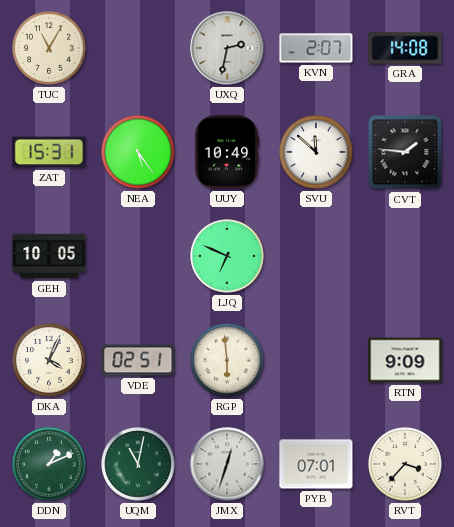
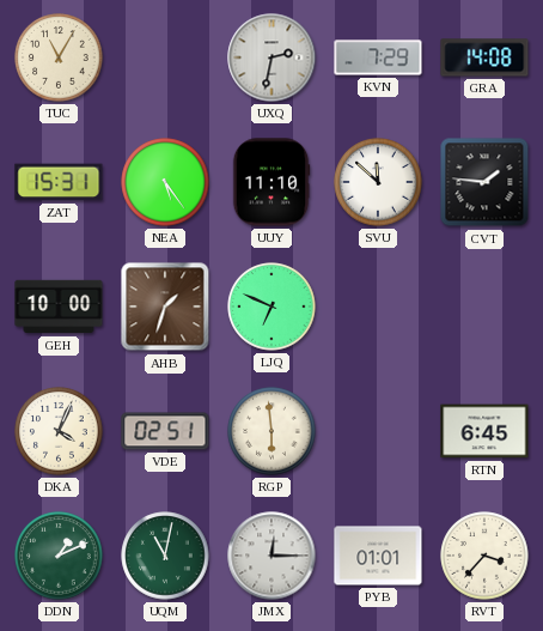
KVN: 2:07 -> 7:29
UUY: 10:49 -> 11:10
GEH: 10:05 -> 10:00
AHB: none -> 1:33
RTN: 9:09 -> 6:45
JMX: 12:33 -> 12:15
PYB: 07:01 -> 01:01
